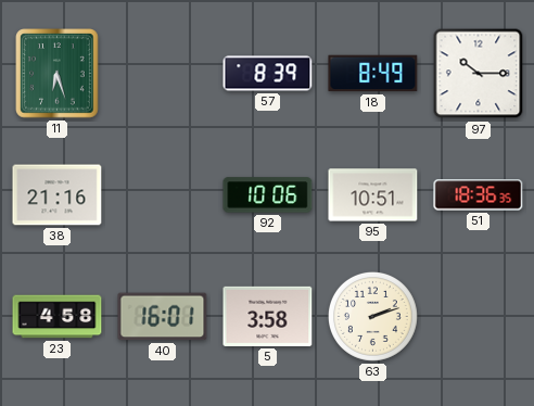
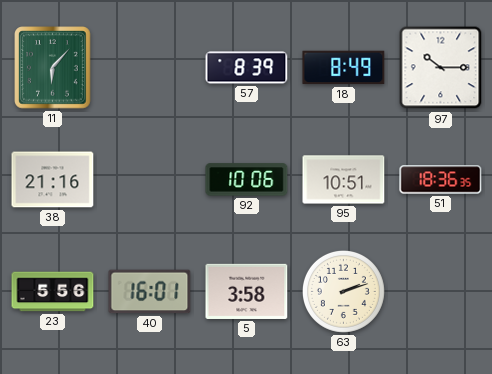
11: 6:27 -> 6:07
23: 4:58 -> 5:56
